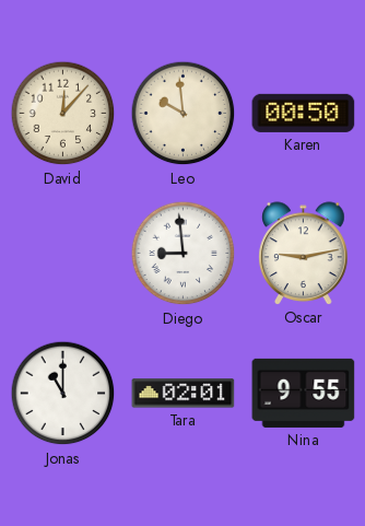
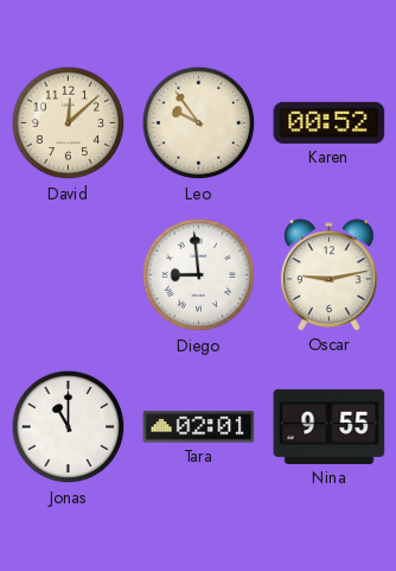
David: 12:07 -> 12:08
Leo: 9:59 -> 9:54
Karen: 00:50 -> 00:52
